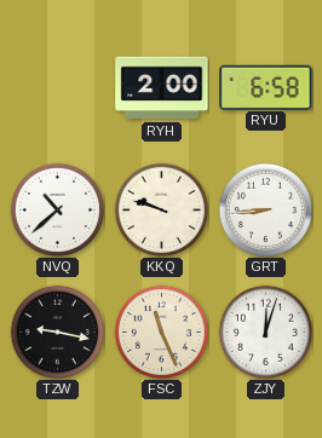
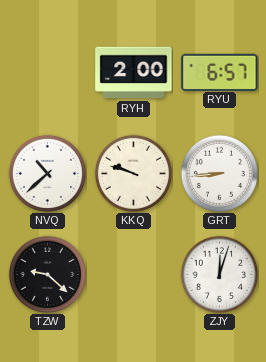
RYU: 6:58 -> 6:57
TZW: 9:17 -> 9:22
FSC: 11:26 -> none
